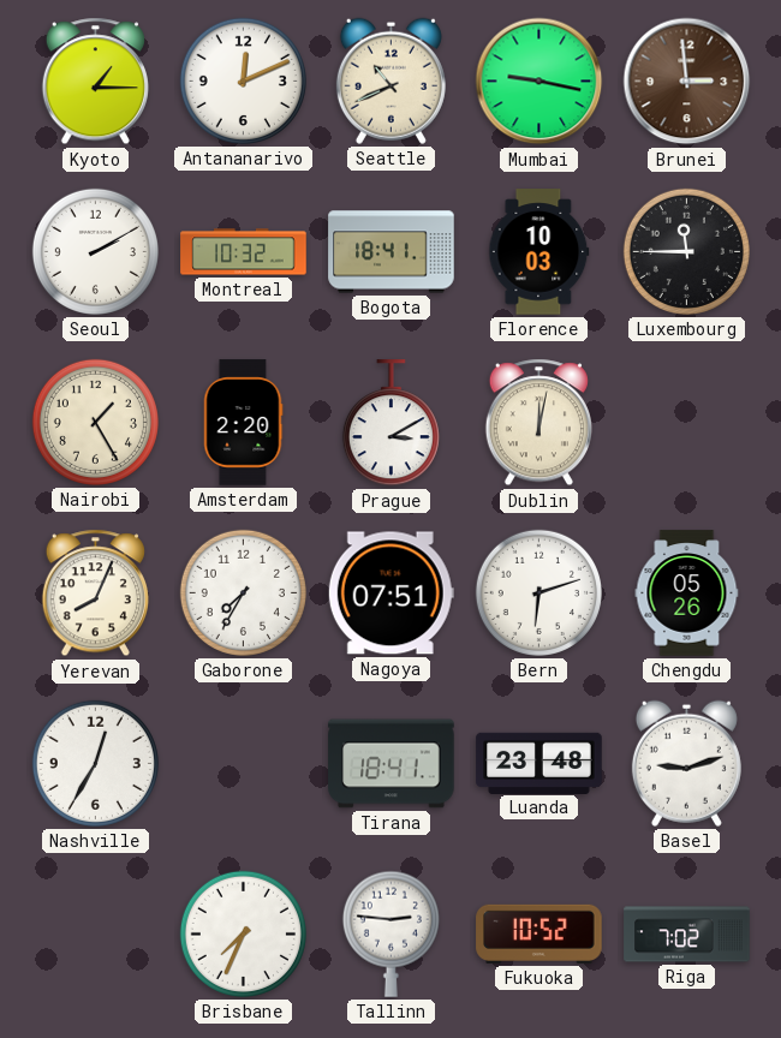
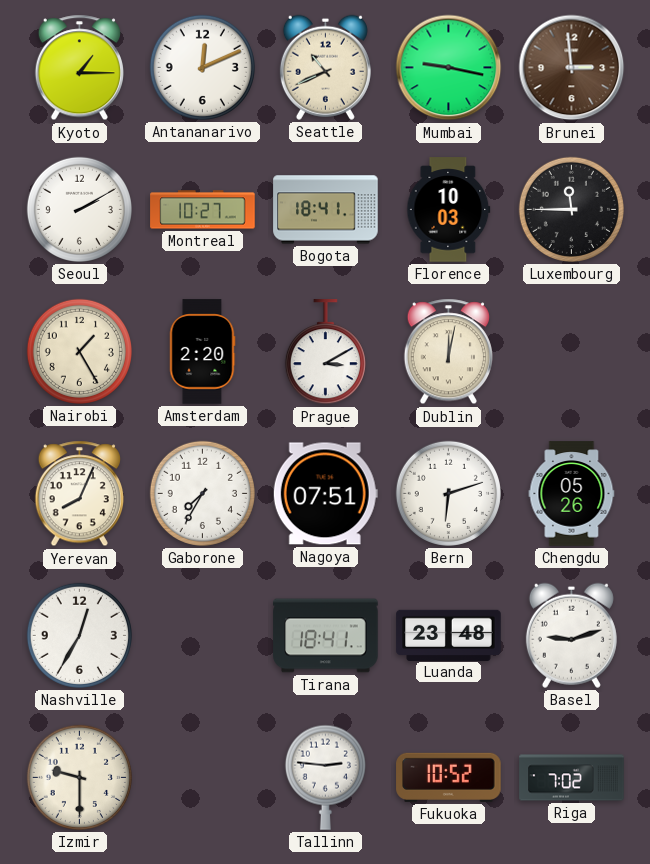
Montreal: 10:32 -> 10:27
Izmir: none -> 9:30
Brisbane: 7:34 -> none
